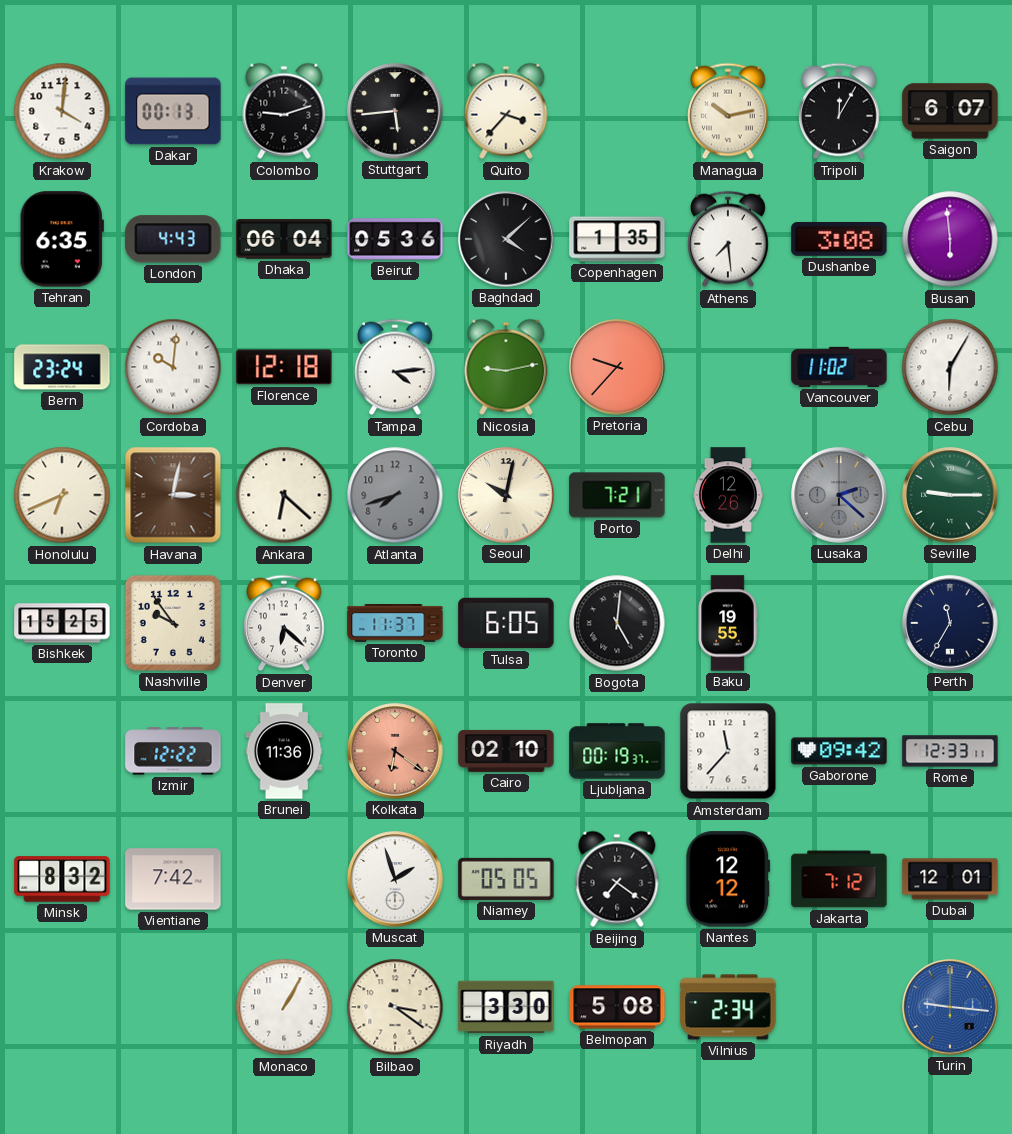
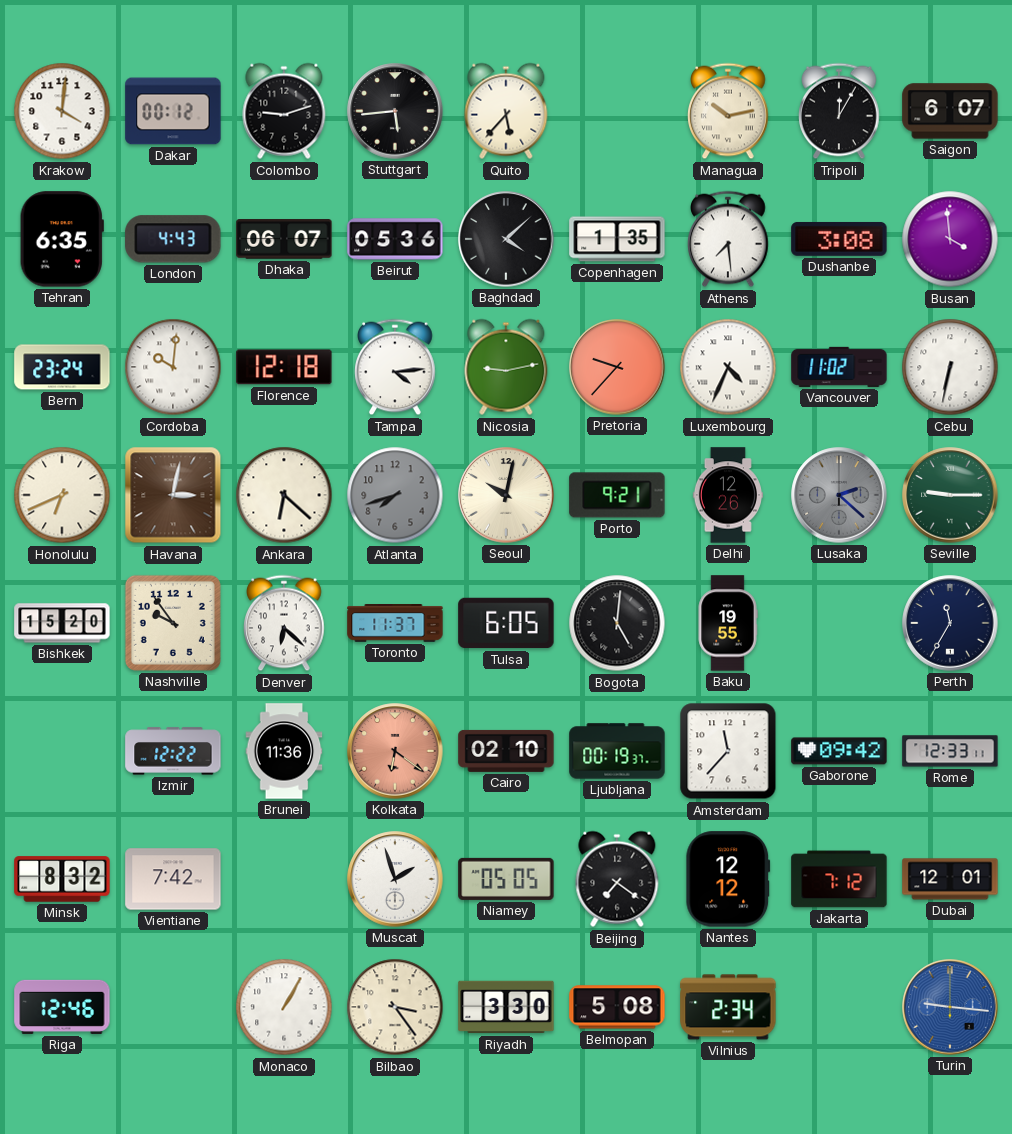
Dakar: 00:13 -> 00:12
Quito: 3:37 -> 5:37
Dhaka: 06:04 -> 06:07
Busan: 5:59 -> 3:59
Luxembourg: none -> 4:34
Cebu: 6:05 -> 6:32
Porto: 7:21 -> 9:21
Bishkek: 15:25 -> 15:20
Riga: none -> 12:46
Bilbao: 3:21 -> 3:24
